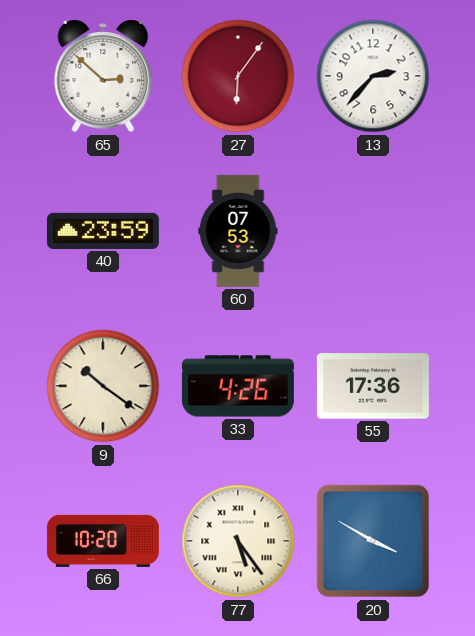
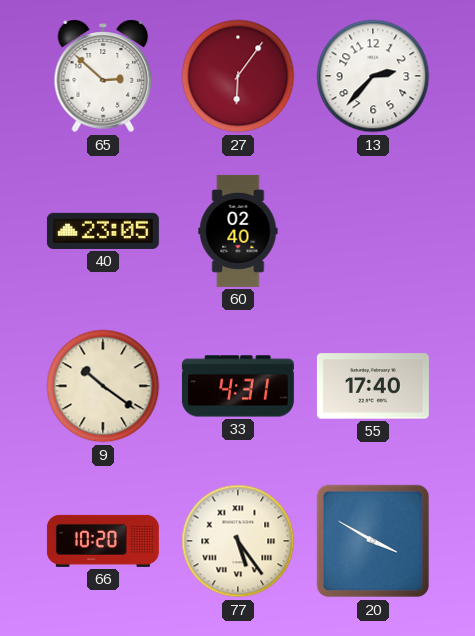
40: 23:59 -> 23:05
60: 07:53 -> 02:40
33: 4:26 -> 4:31
55: 17:36 -> 17:40
